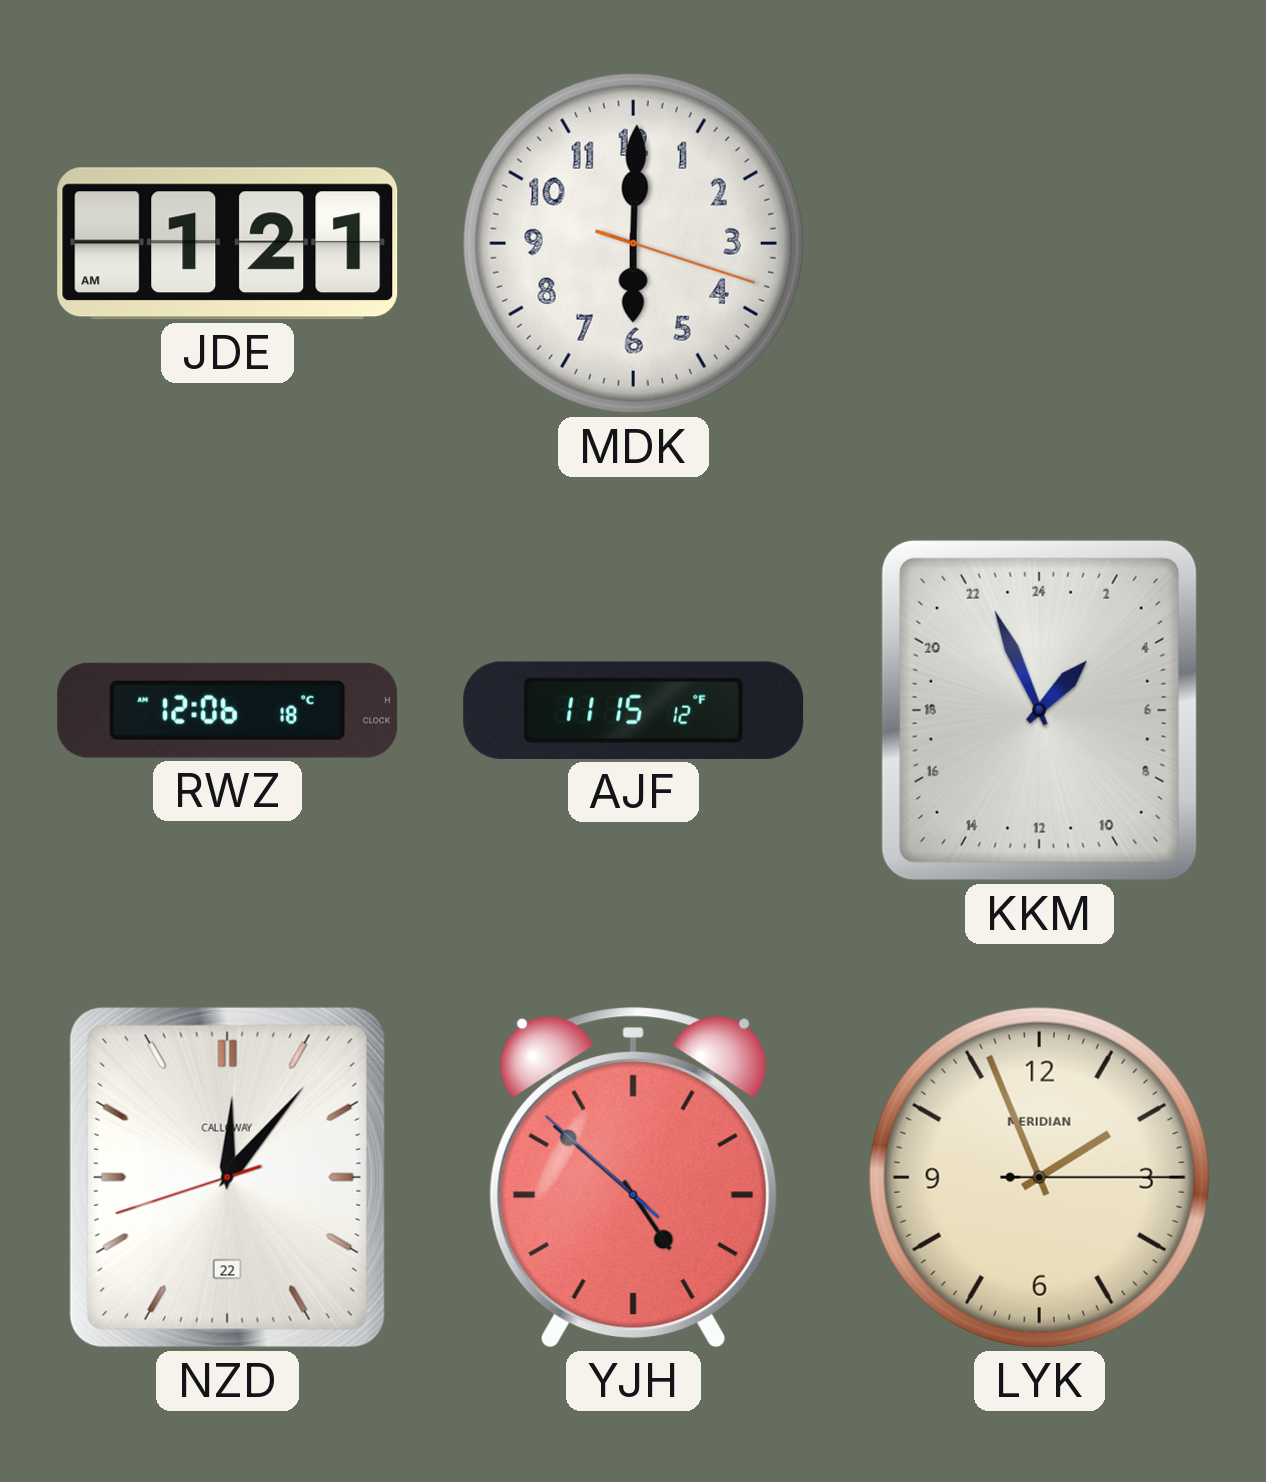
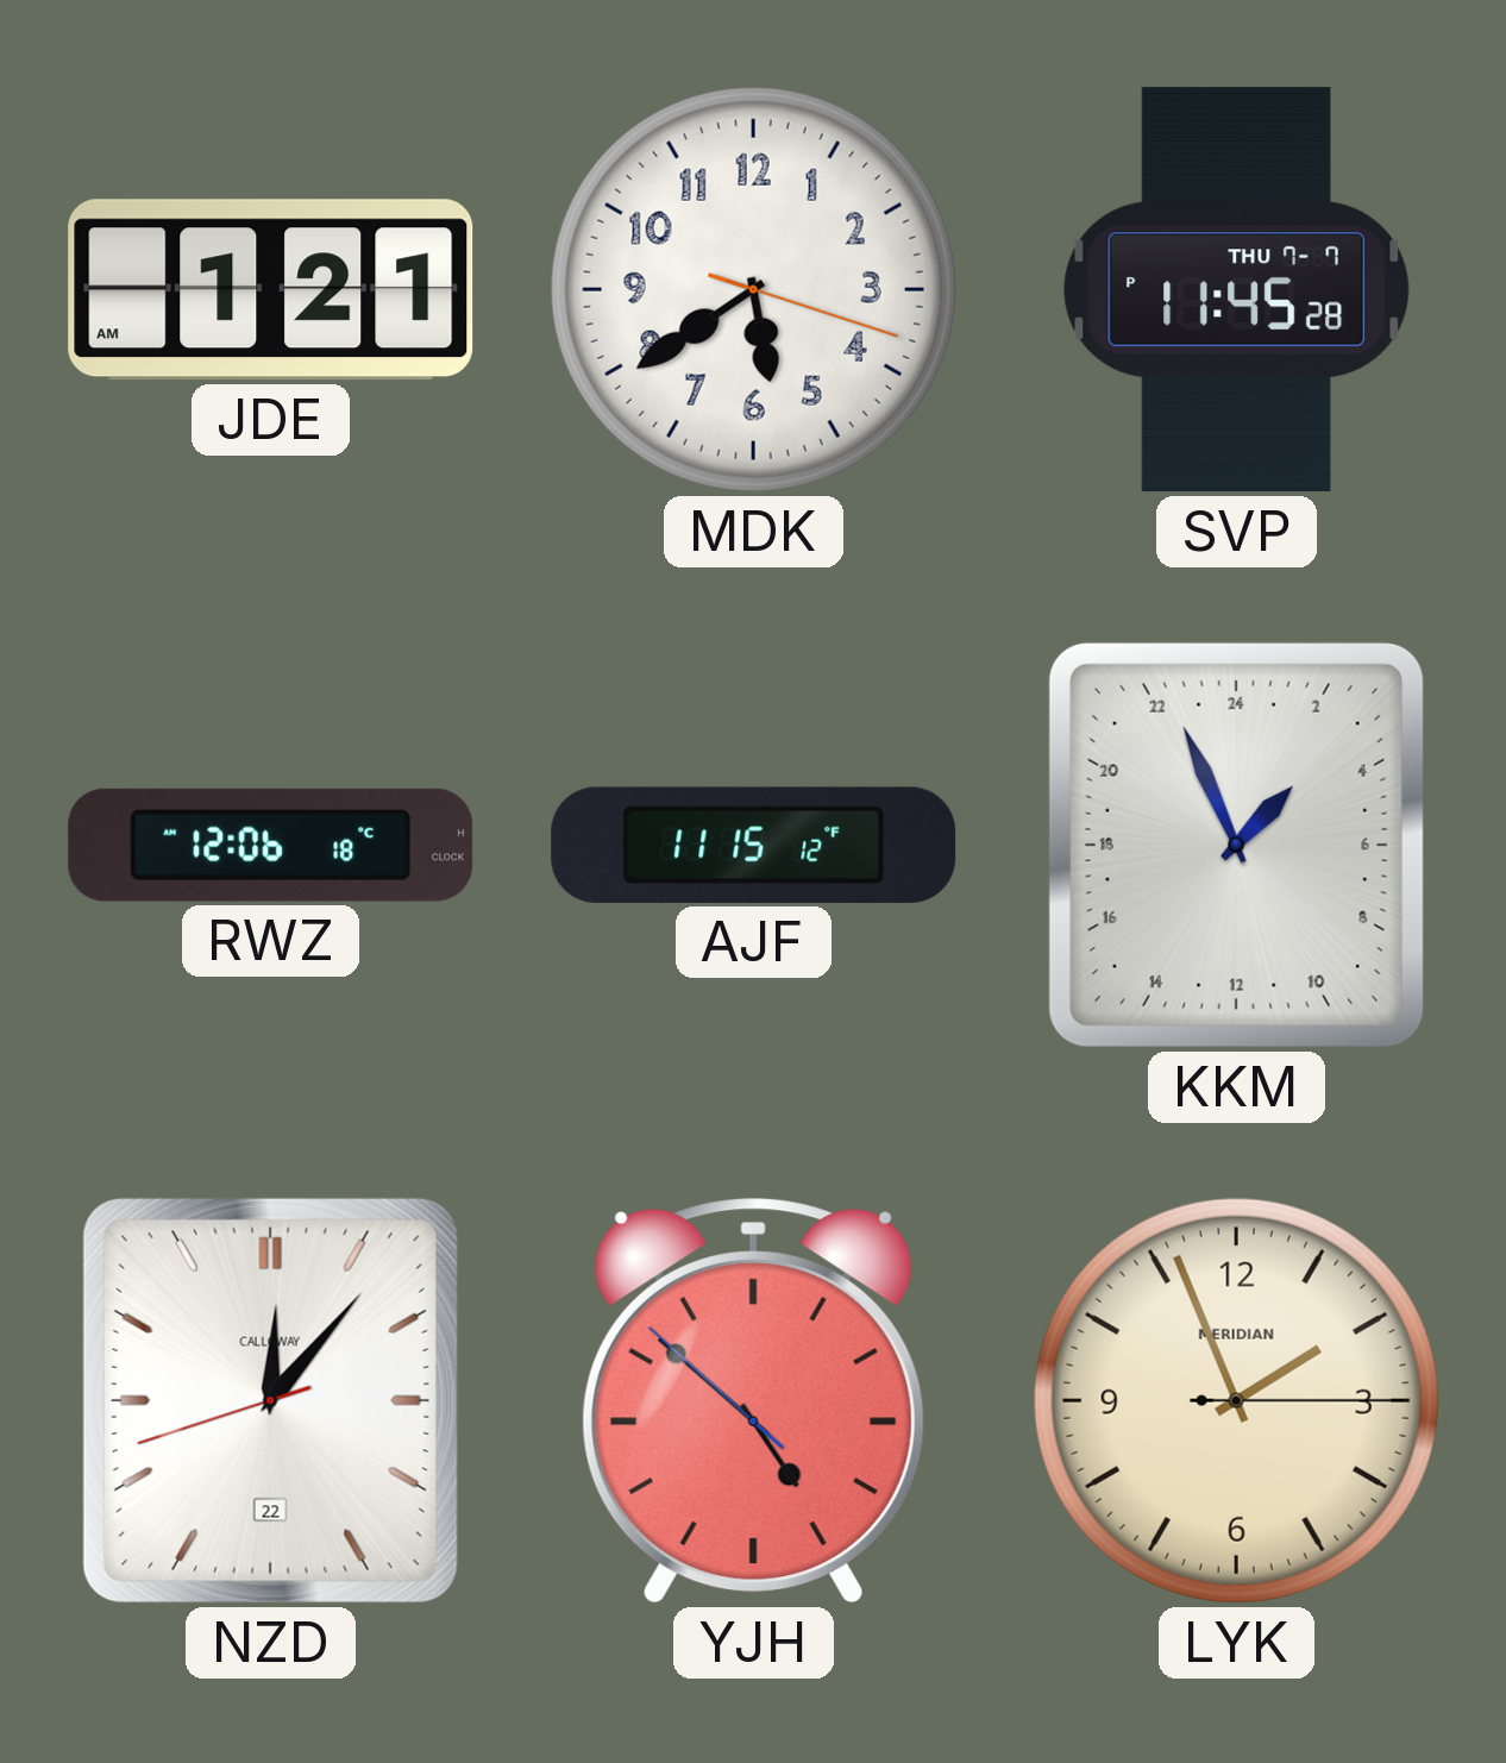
MDK: 6:00 -> 5:39
SVP: none -> 11:45
